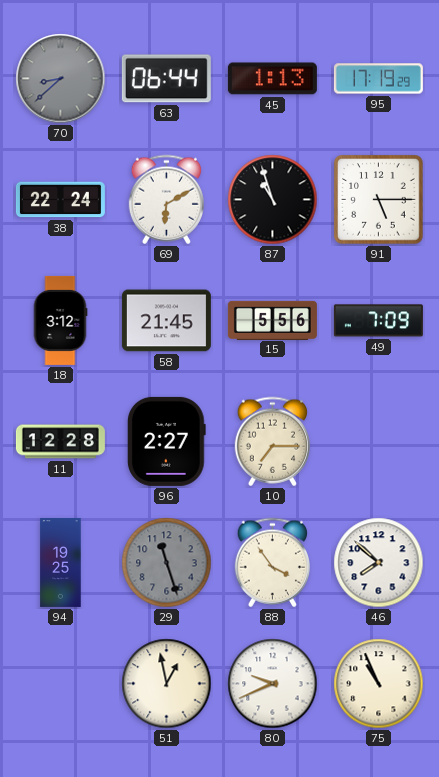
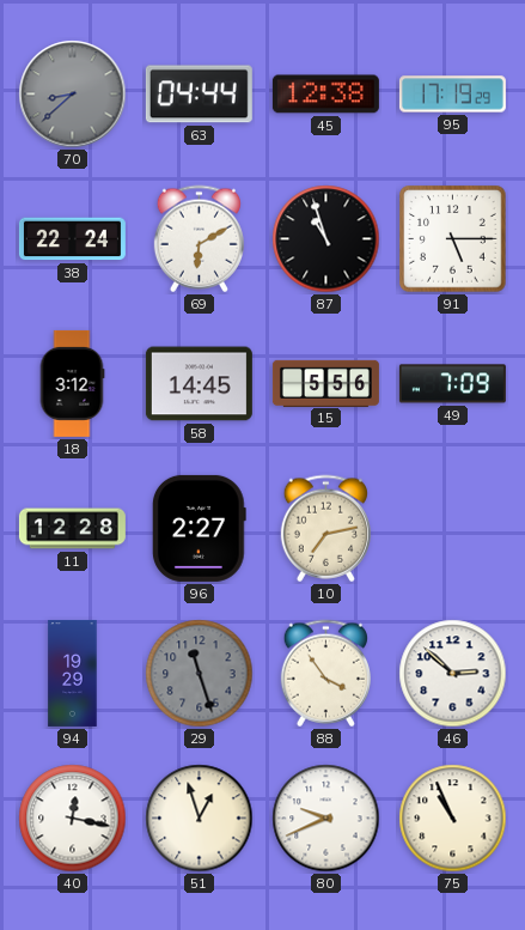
63: 06:44 -> 04:44
45: 1:13 -> 12:38
58: 21:45 -> 14:45
10: 7:15 -> 7:13
94: 19:25 -> 19:29
46: 7:52 -> 2:52
40: none -> 12:17
51: 12:58 -> 12:57
